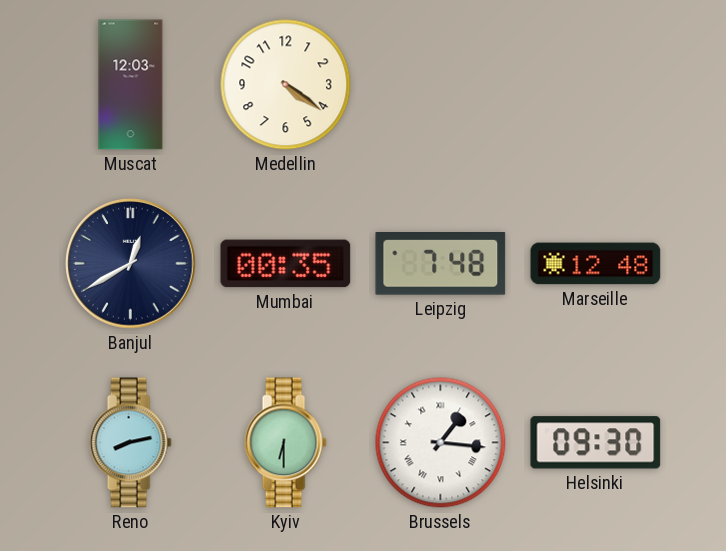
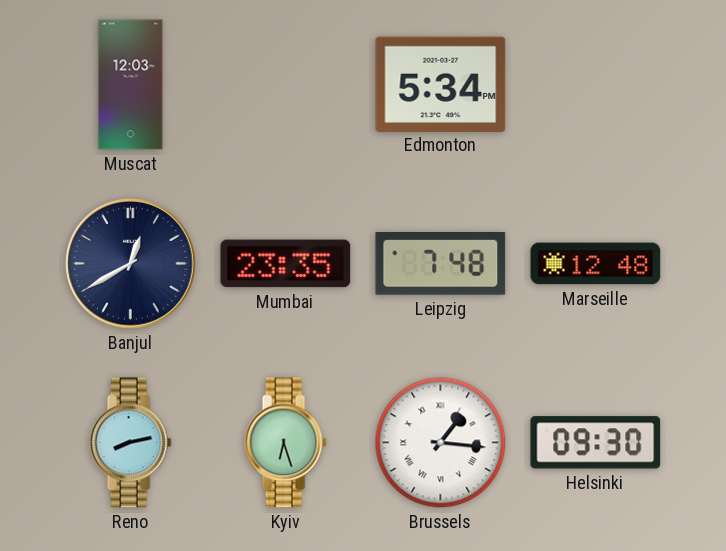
Medellin: 4:21 -> none
Edmonton: none -> 5:34
Mumbai: 00:35 -> 23:35
Kyiv: 6:30 -> 6:27
